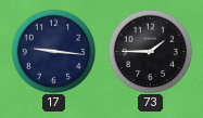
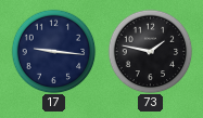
73: 1:45 -> 1:47
